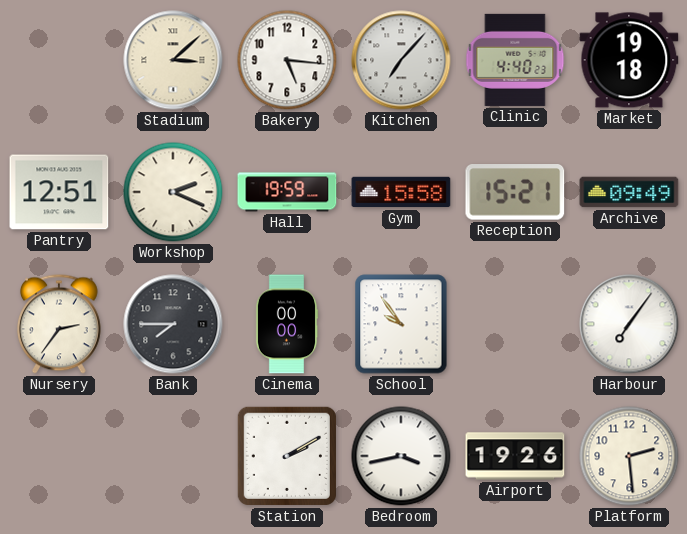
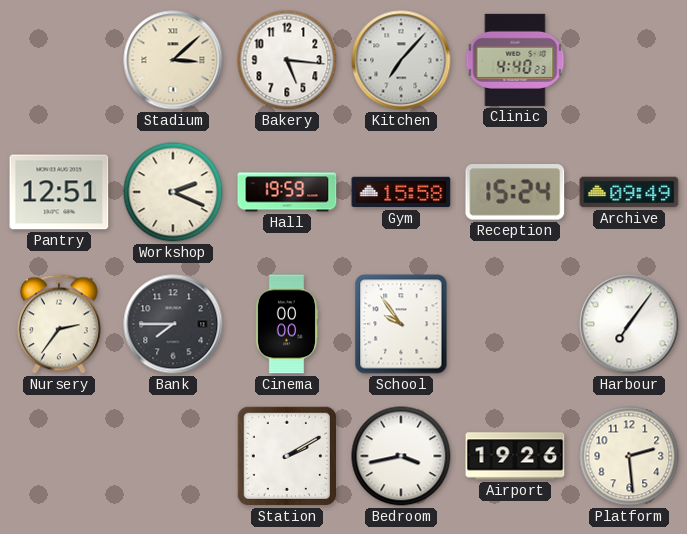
Market: 19:18 -> none
Reception: 15:21 -> 15:24
